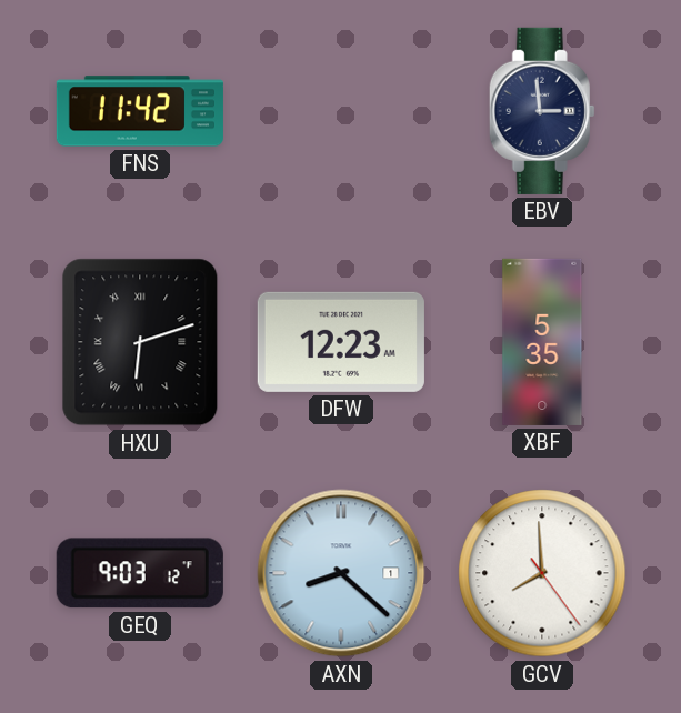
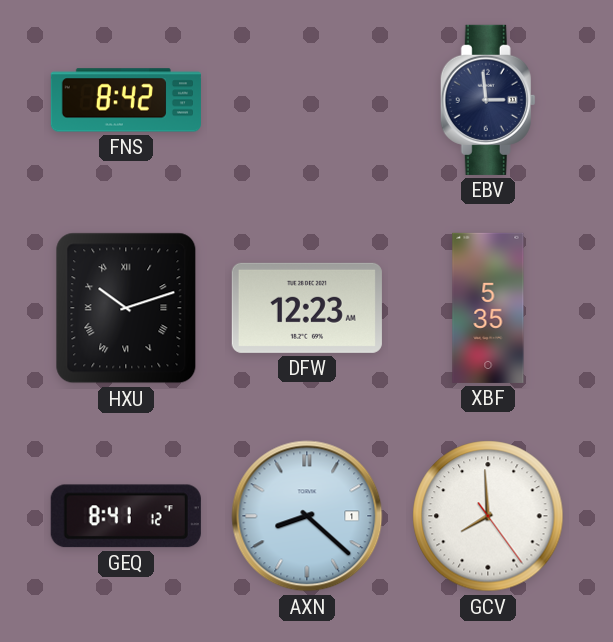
FNS: 11:42 -> 8:42
HXU: 6:12 -> 10:12
GEQ: 9:03 -> 8:41
